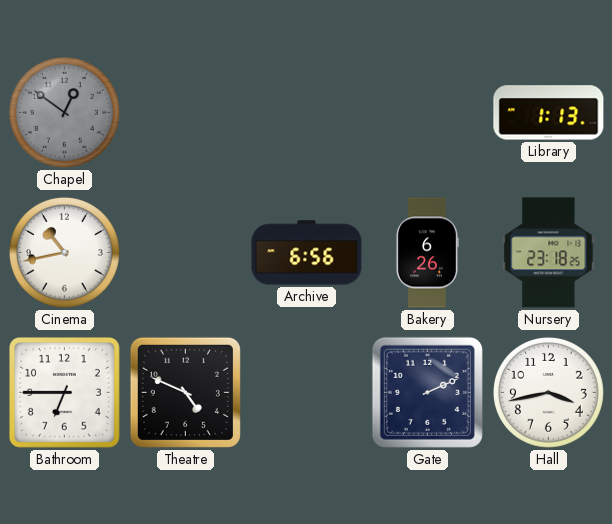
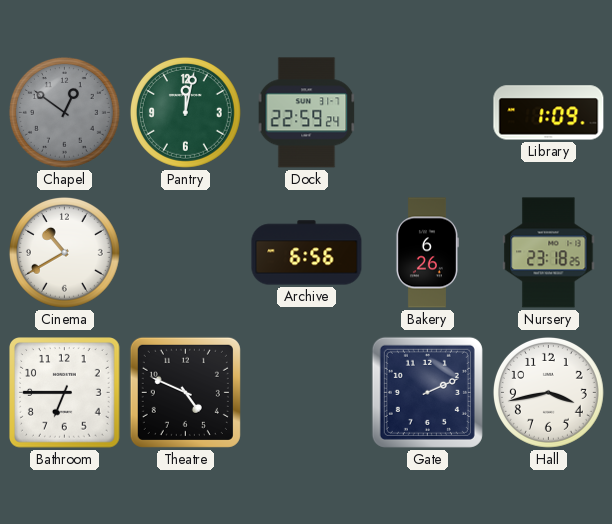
Pantry: none -> 12:02
Dock: none -> 22:59
Library: 1:13 -> 1:09
Cinema: 10:43 -> 10:40
